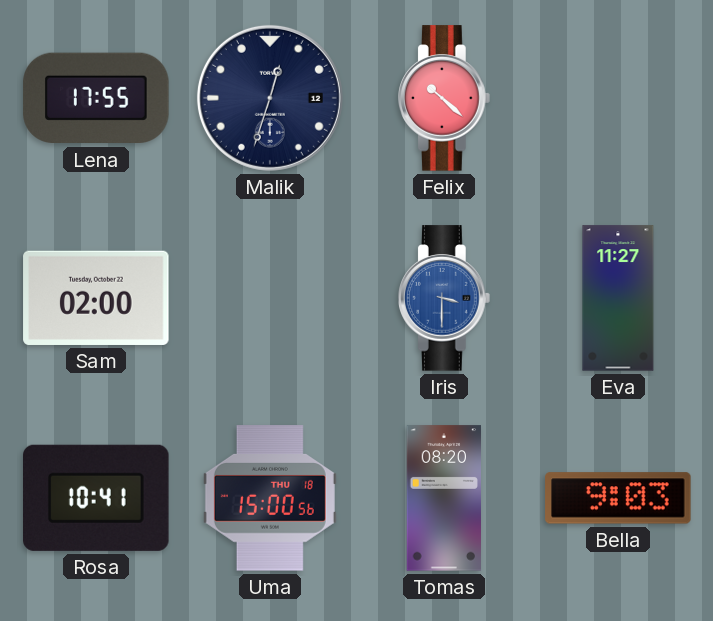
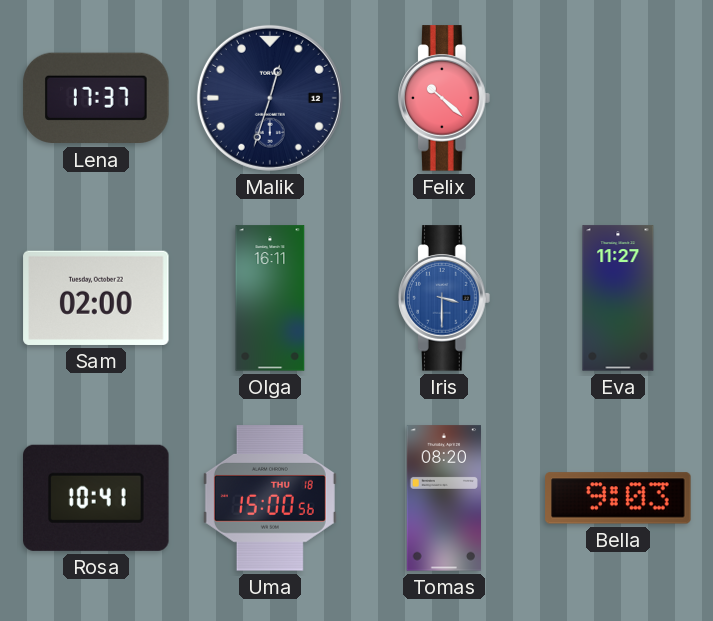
Lena: 17:55 -> 17:37
Olga: none -> 16:11
